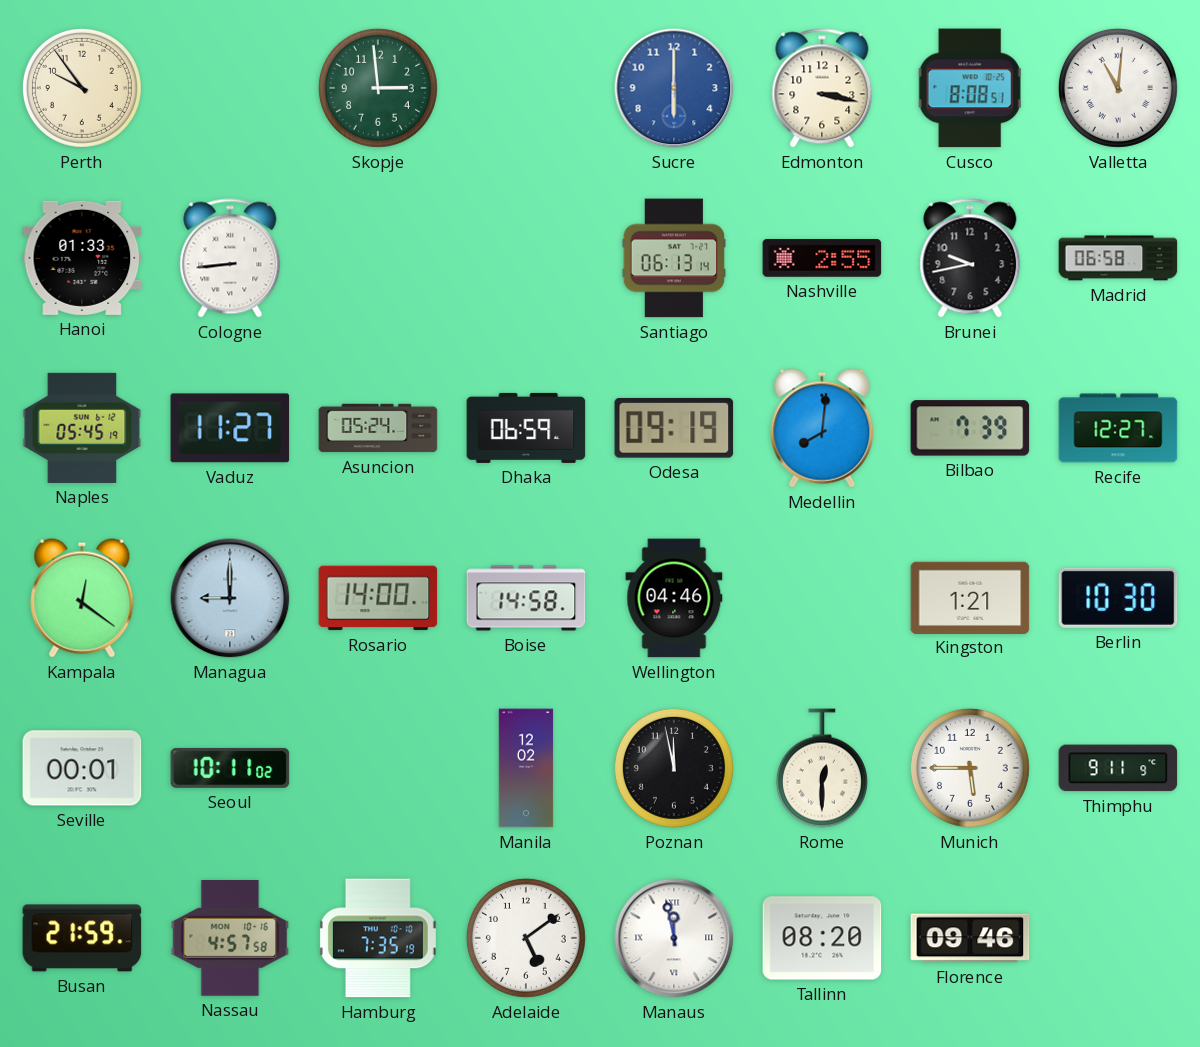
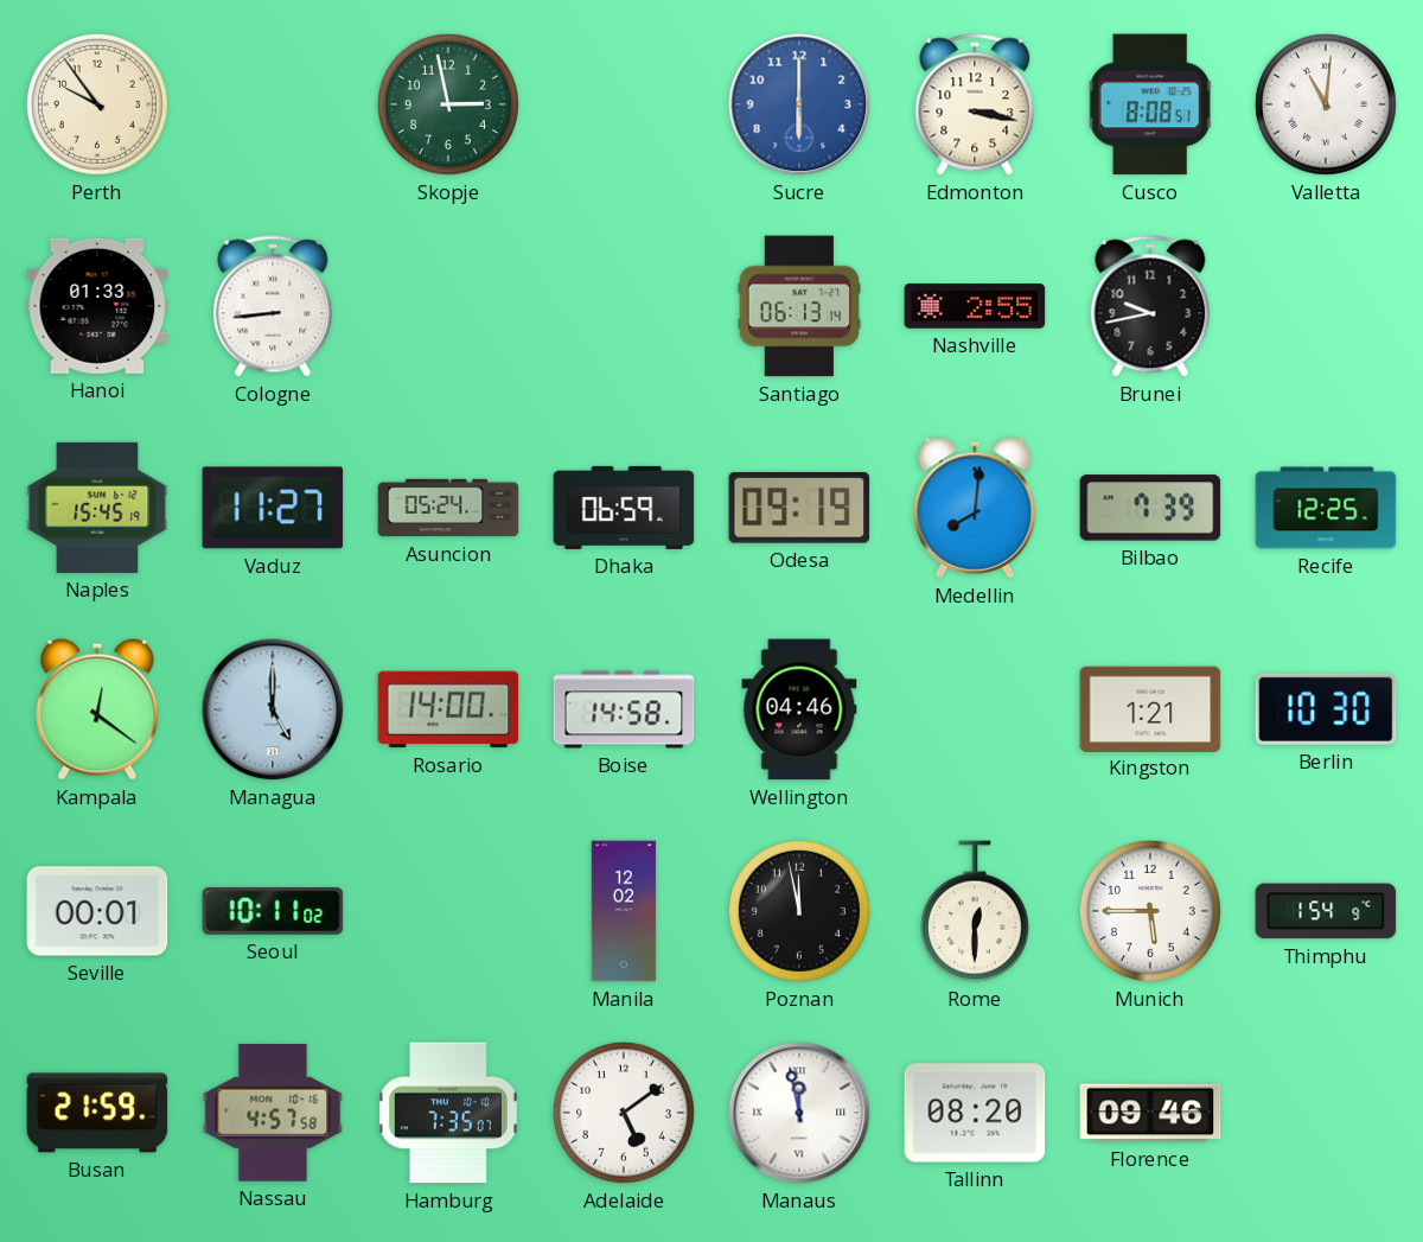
Skopje: 2:59 -> 2:58
Madrid: 06:58 -> none
Naples: 05:45 -> 15:45
Recife: 12:27 -> 12:25
Managua: 9:00 -> 5:00
Thimphu: 9:11 -> 1:54
Hamburg: 7:35:19 -> 7:35:07
